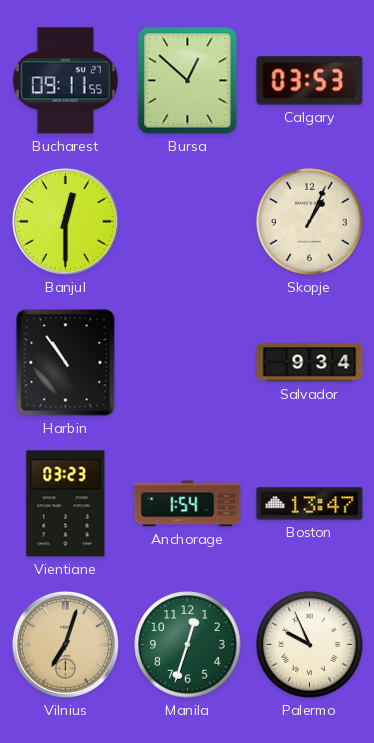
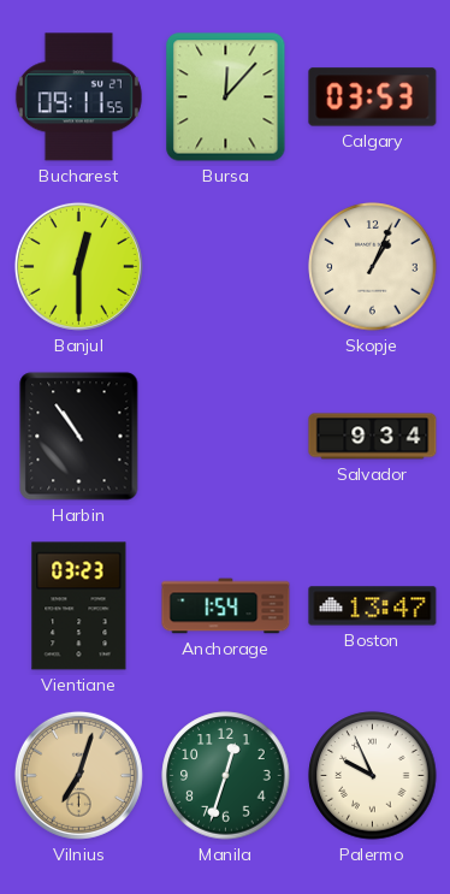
Bursa: 12:52 -> 12:07
